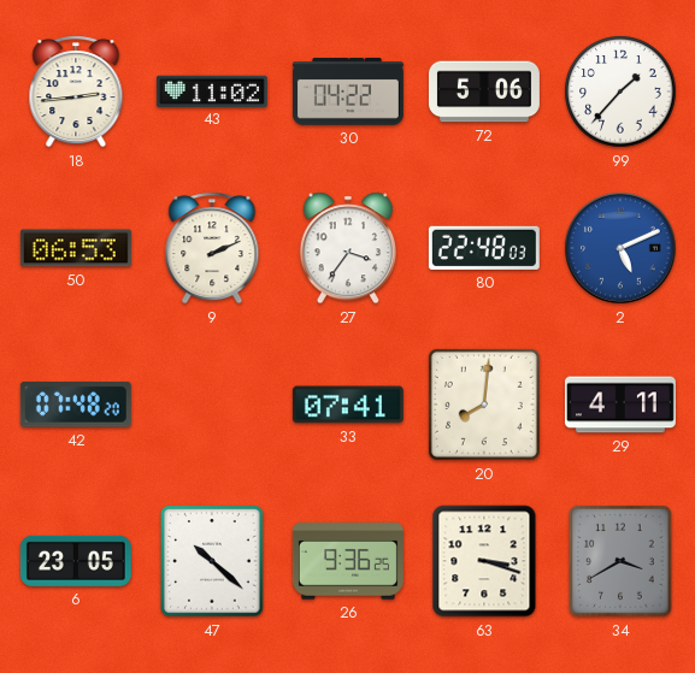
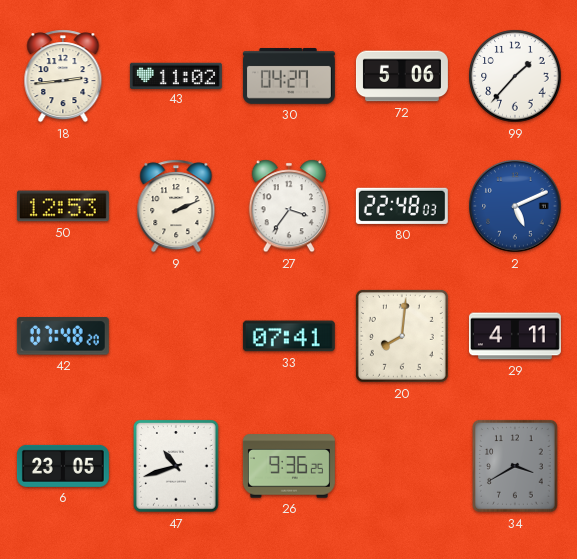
30: 04:22 -> 04:27
50: 06:53 -> 12:53
47: 10:22 -> 10:42
63: 3:18 -> none
